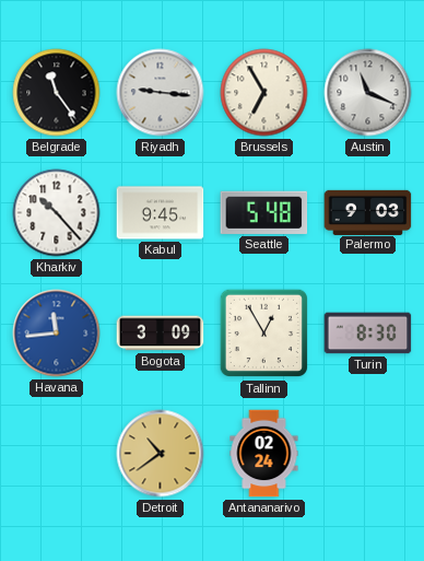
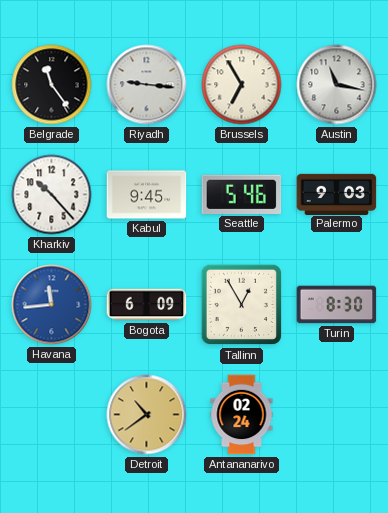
Austin: 11:19 -> 11:17
Seattle: 5:48 -> 5:46
Bogota: 3:09 -> 6:09
